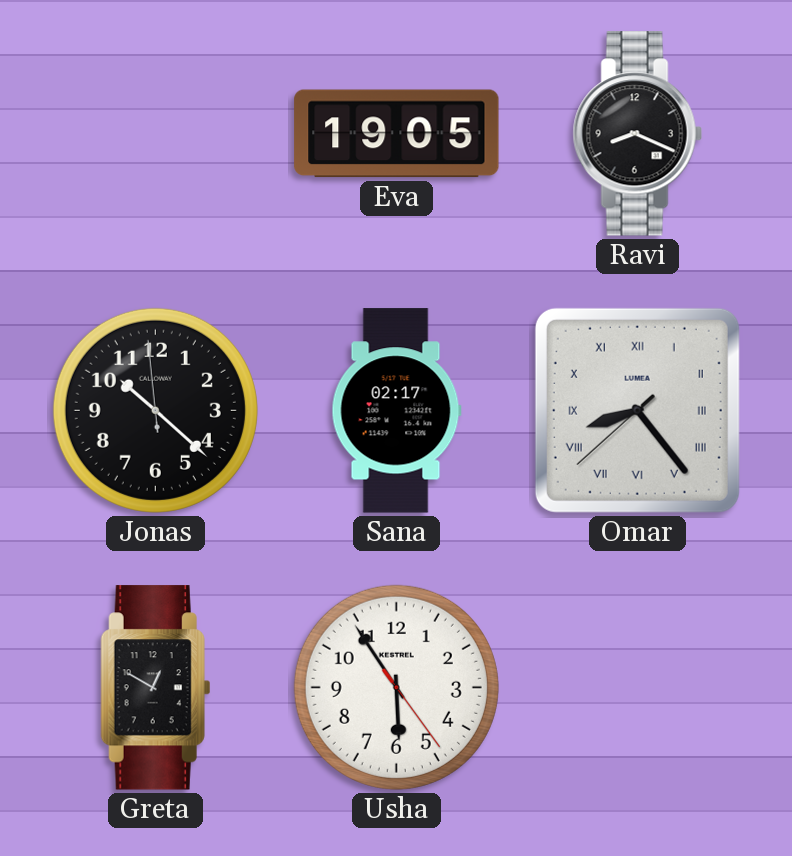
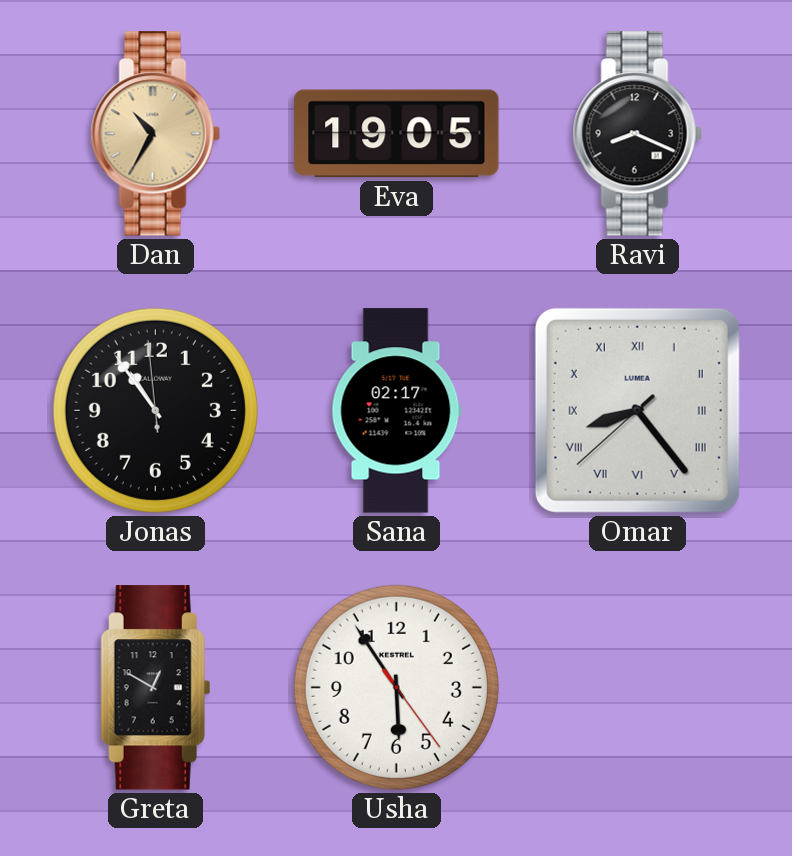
Dan: none -> 10:35
Jonas: 10:21 -> 10:53
